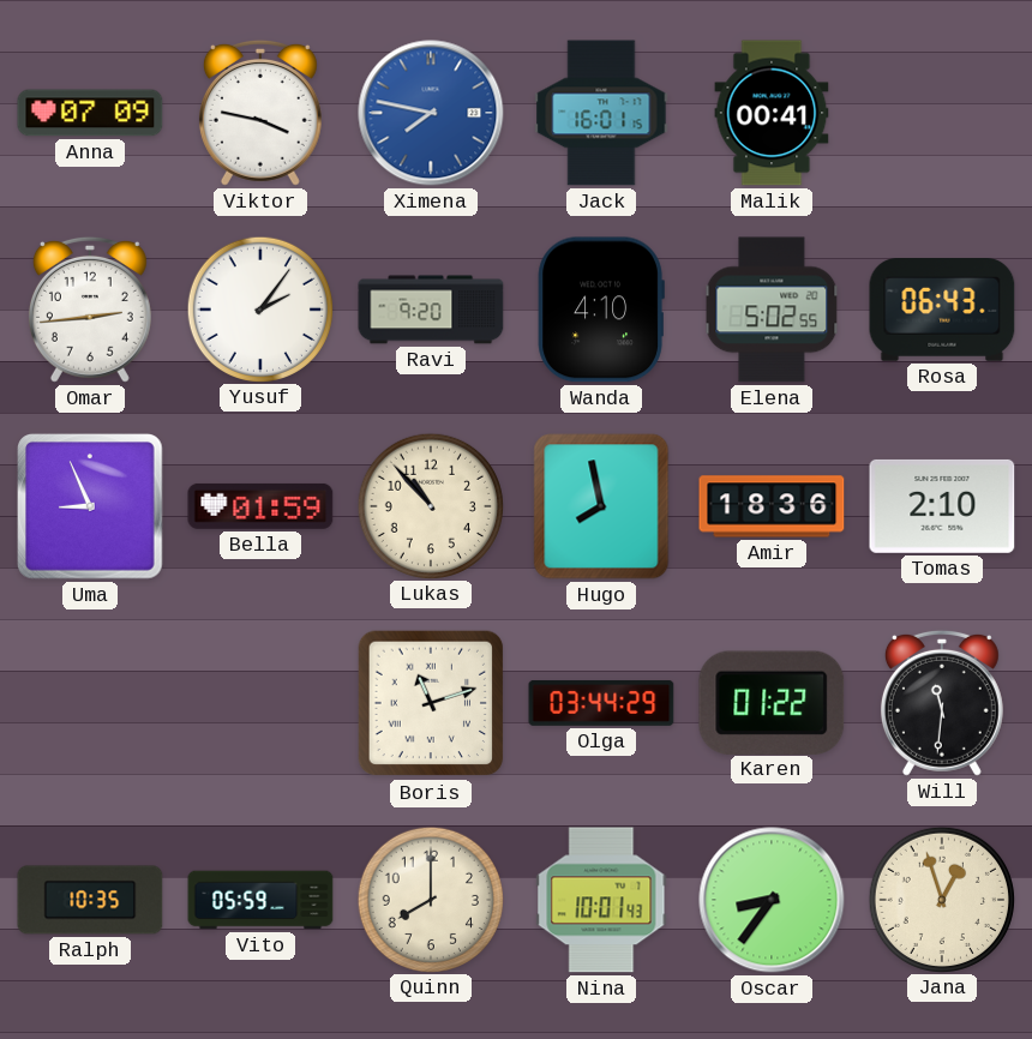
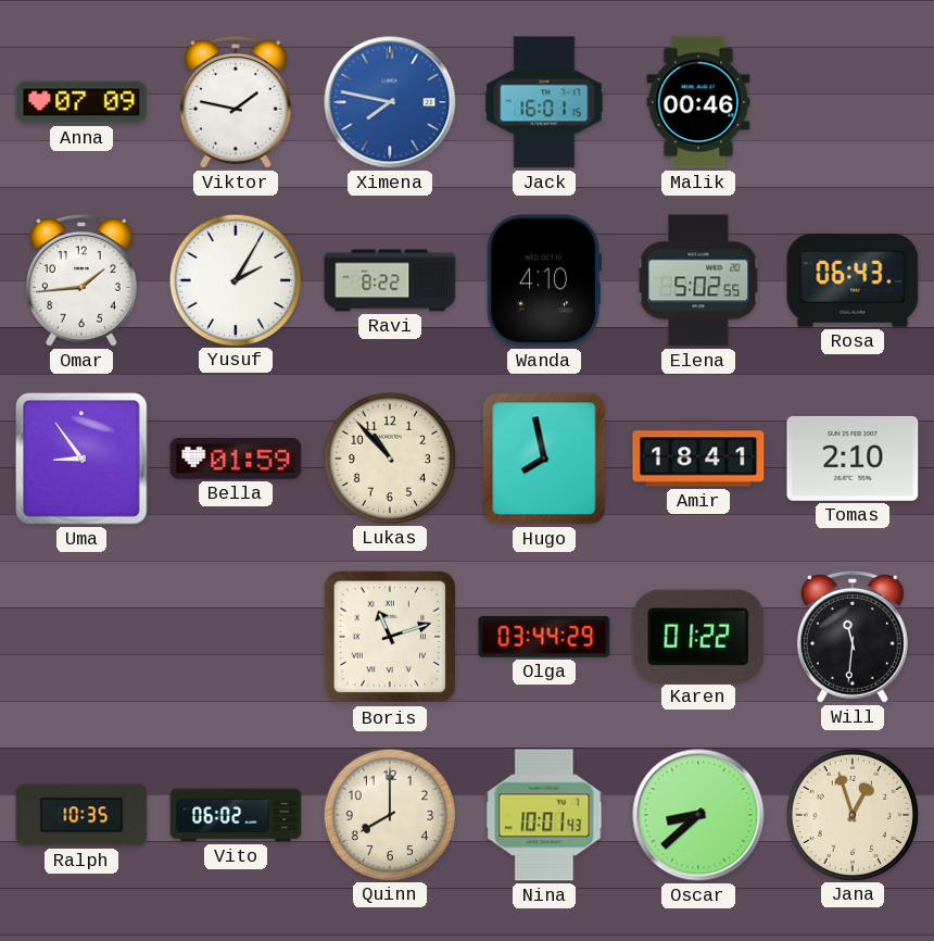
Viktor: 3:47 -> 1:47
Malik: 00:41 -> 00:46
Omar: 2:44 -> 1:44
Yusuf: 2:06 -> 2:05
Ravi: 9:20 -> 8:22
Uma: 8:56 -> 8:54
Amir: 18:36 -> 18:41
Vito: 05:59 -> 06:02
Oscar: 8:36 -> 8:38
